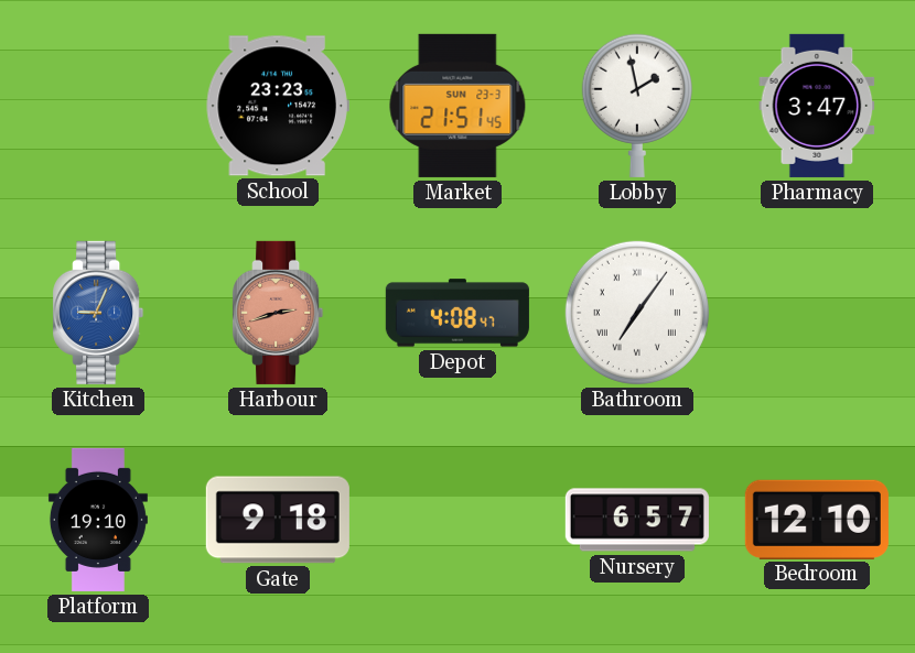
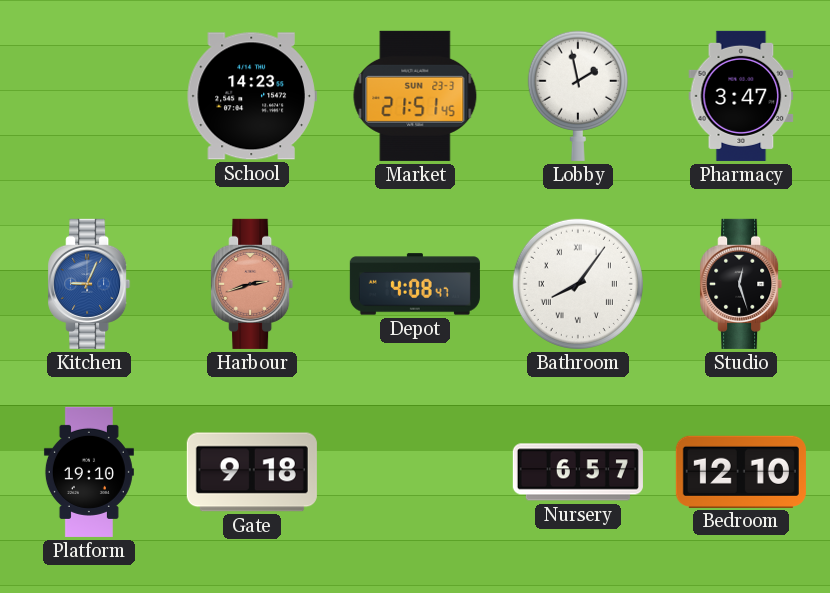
School: 23:23 -> 14:23
Bathroom: 7:06 -> 8:06
Studio: none -> 12:27
